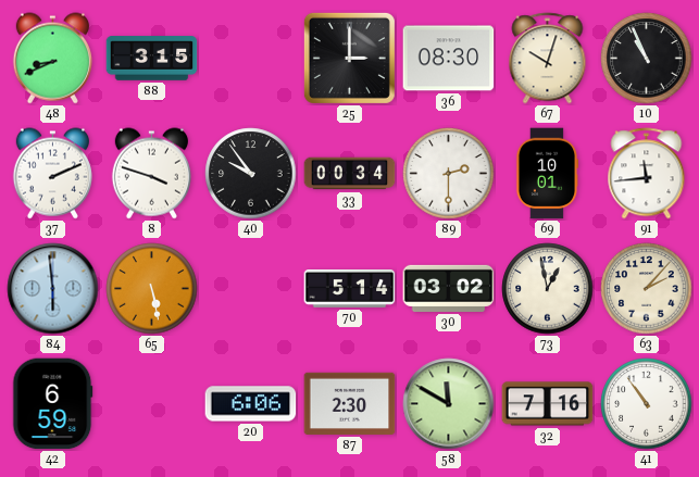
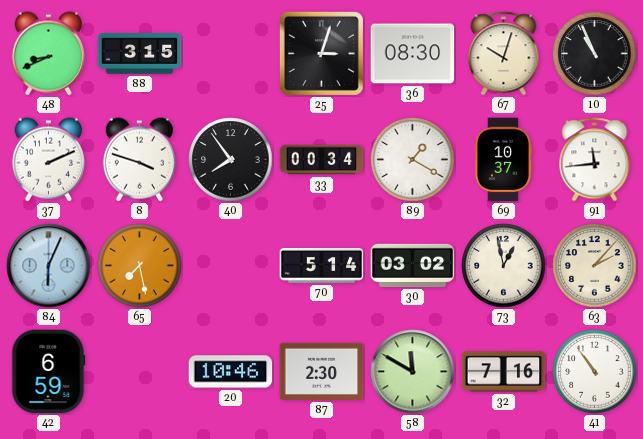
25: 3:00 -> 3:03
40: 9:54 -> 7:54
89: 2:30 -> 1:20
69: 10:01 -> 10:37
84: 5:59 -> 6:04
65: 5:28 -> 7:28
20: 6:06 -> 10:46
